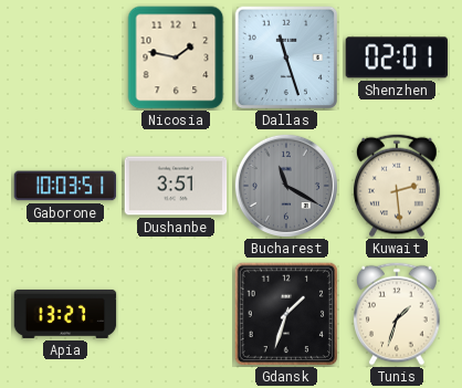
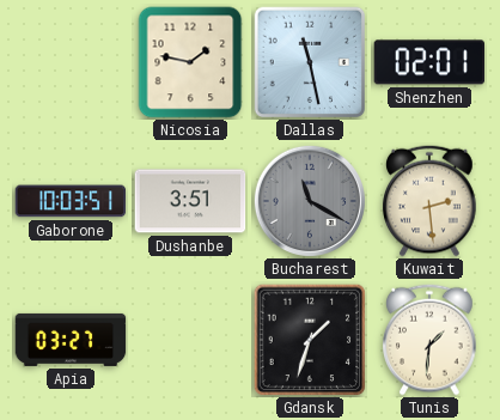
Dallas: 11:27 -> 11:28
Apia: 13:27 -> 03:27
Tunis: 1:33 -> 1:31
